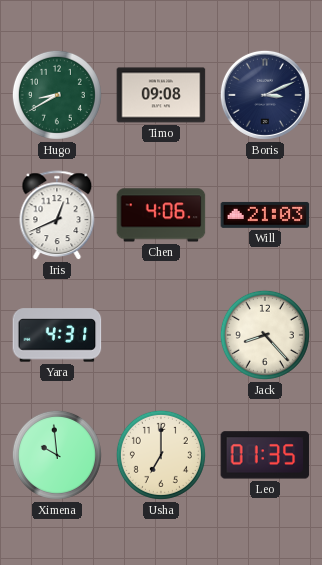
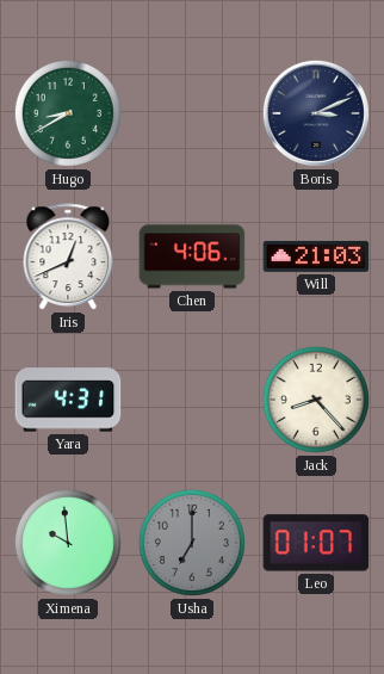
Timo: 09:08 -> none
Usha dial: cream -> grey
Leo: 01:35 -> 01:07
